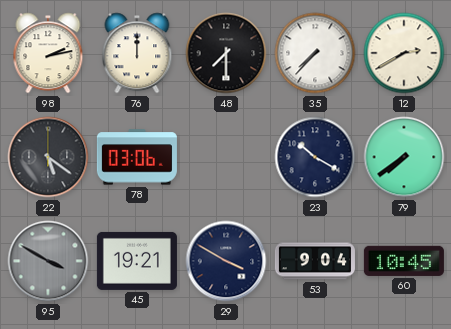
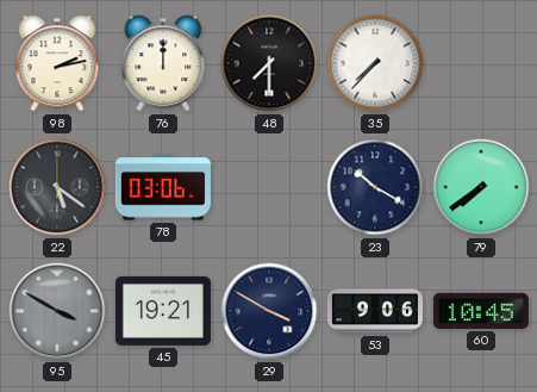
12: 2:40 -> none
53: 9:04 -> 9:06
